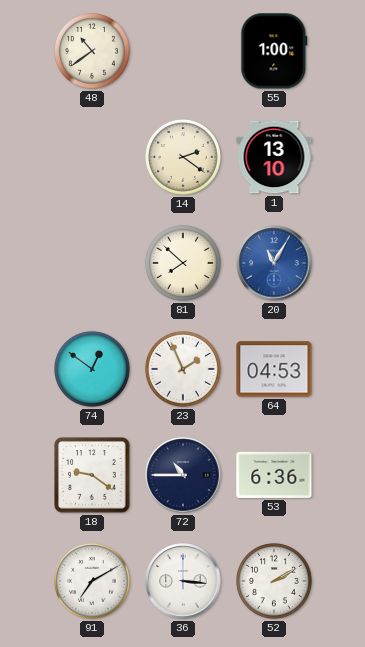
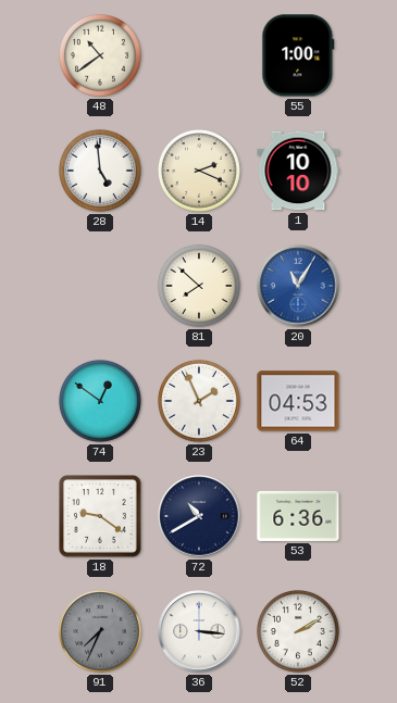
28: none -> 4:59
14: 2:21 -> 2:19
1: 13:10 -> 10:10
72: 10:45 -> 10:40
91: 7:10 -> 7:34
91 dial: white -> grey
